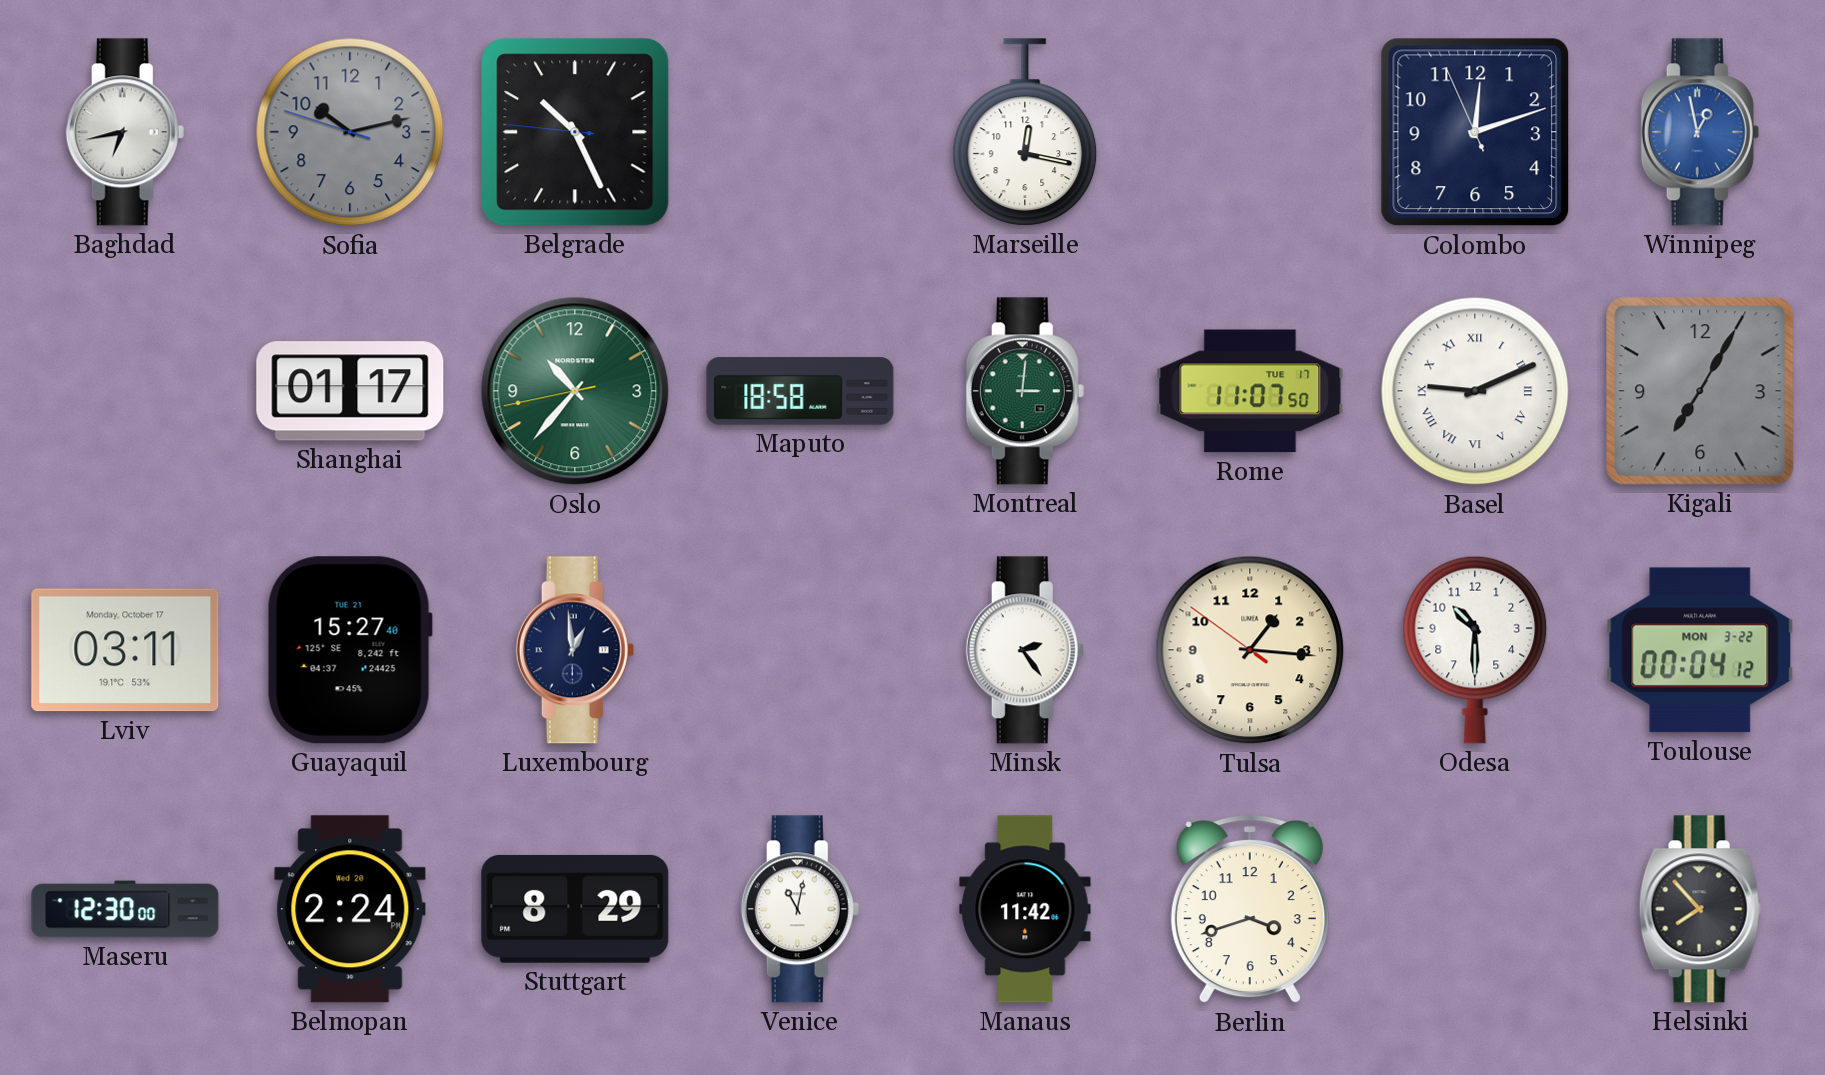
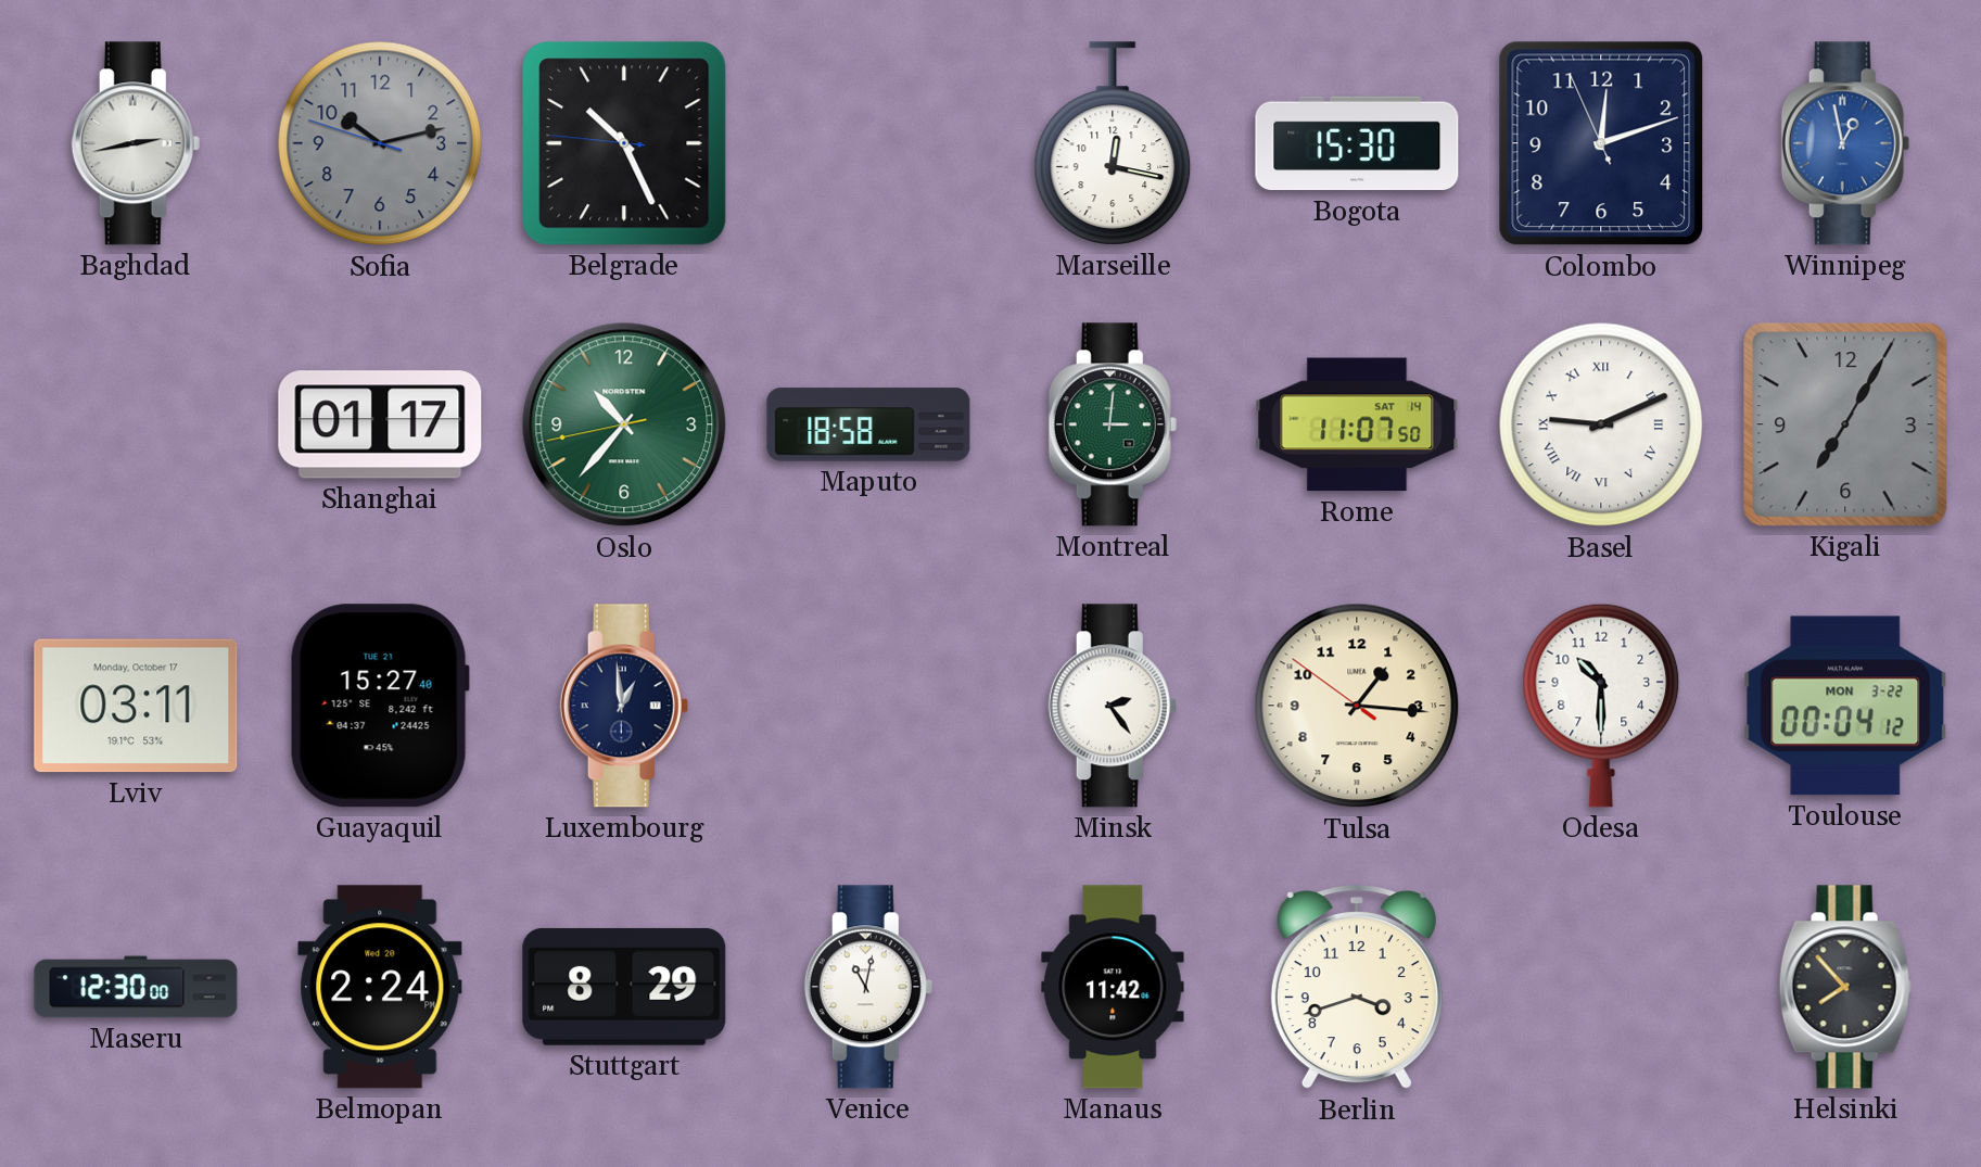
Baghdad: 6:43 -> 2:43
Bogota: none -> 15:30
Rome date: TUE 17 -> SAT 14
